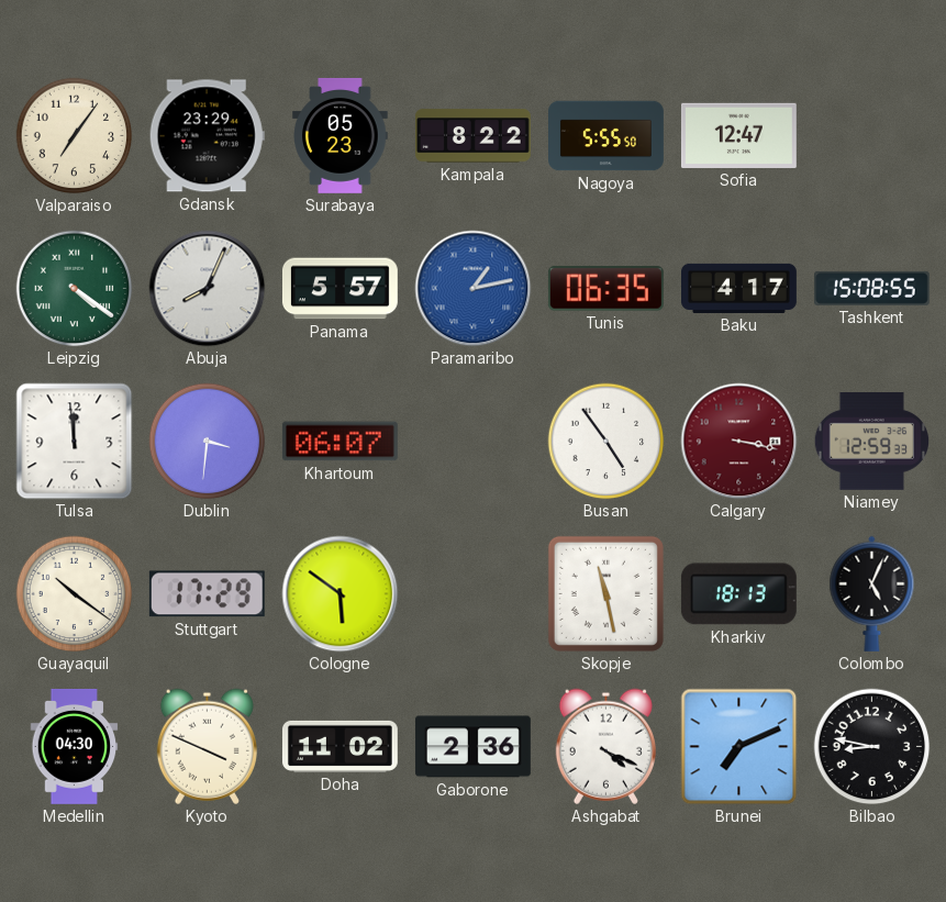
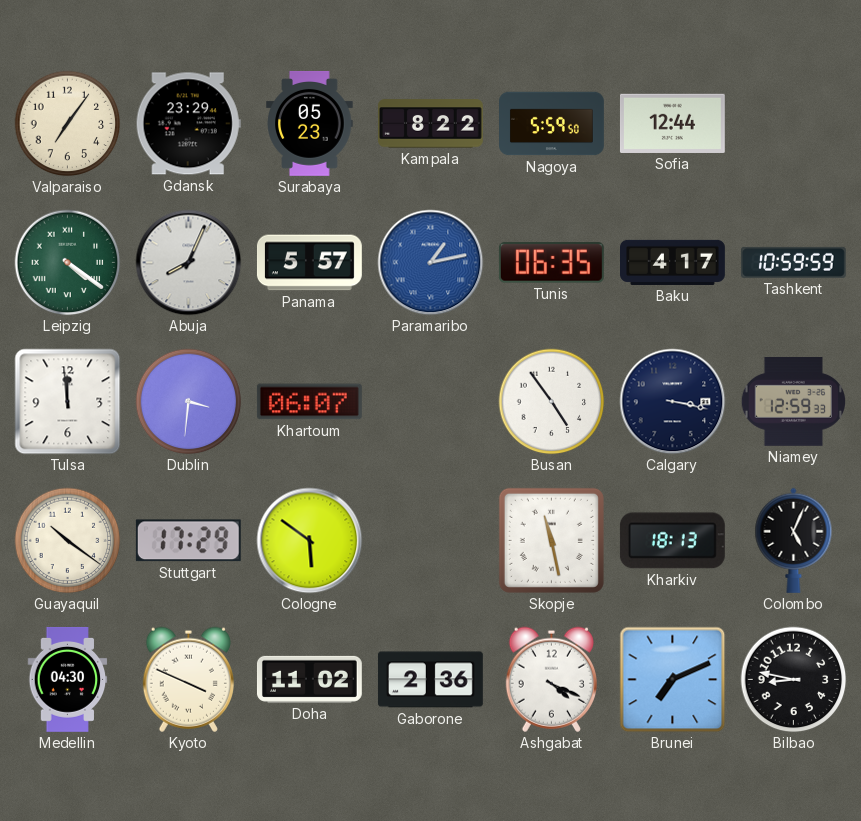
Nagoya: 5:55 -> 5:59
Sofia: 12:47 -> 12:44
Tashkent: 15:08 -> 10:59
Calgary dial: burgundy -> navy
